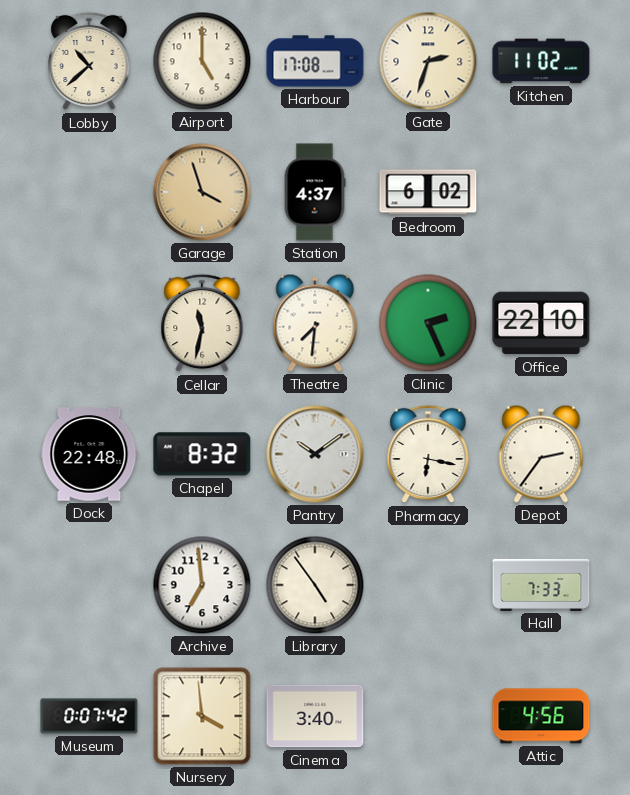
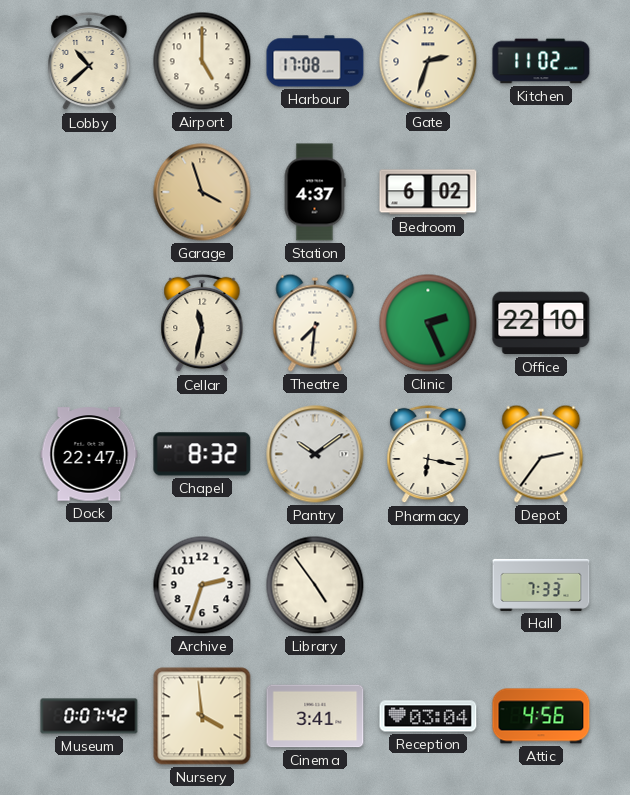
Dock: 22:48 -> 22:47
Archive: 6:59 -> 2:33
Cinema: 3:40 -> 3:41
Reception: none -> 03:04
